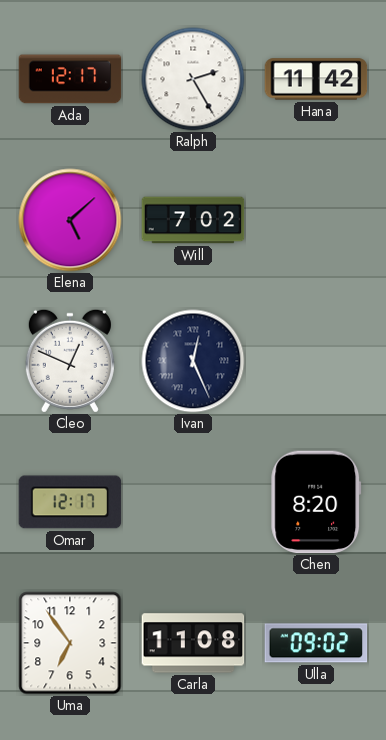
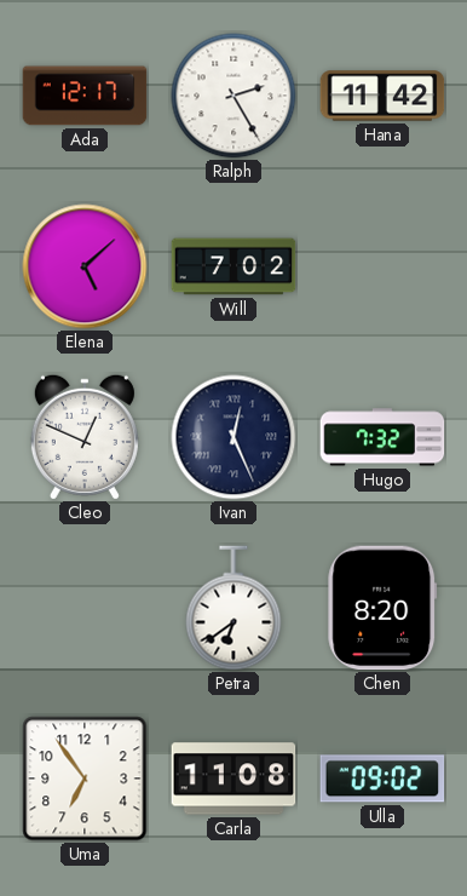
Hugo: none -> 7:32
Omar: 12:17 -> none
Petra: none -> 6:39
